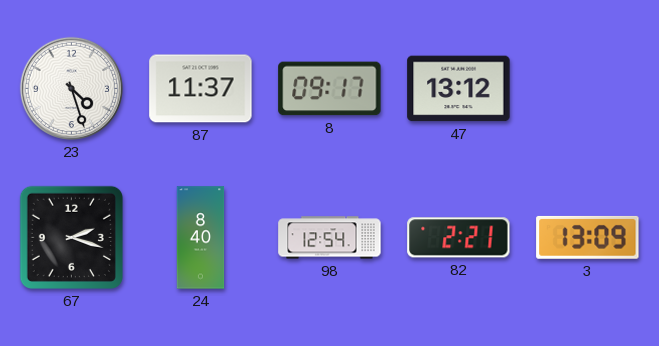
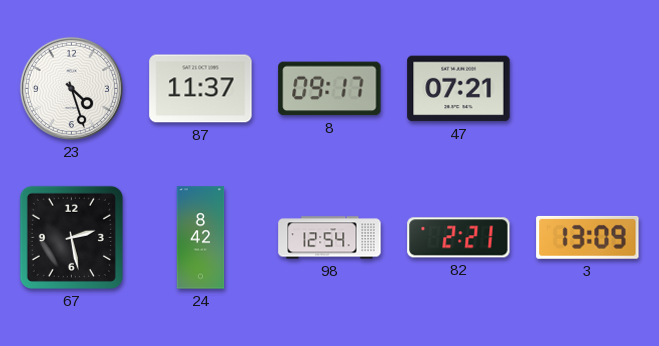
47: 13:12 -> 07:21
67: 2:18 -> 2:28
24: 8:40 -> 8:42
